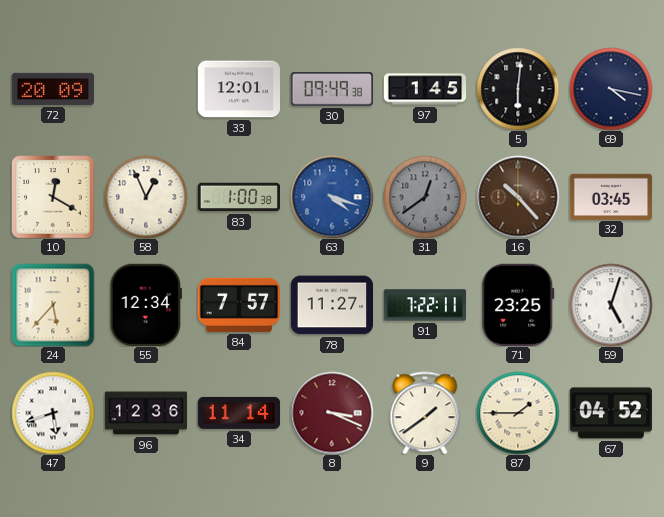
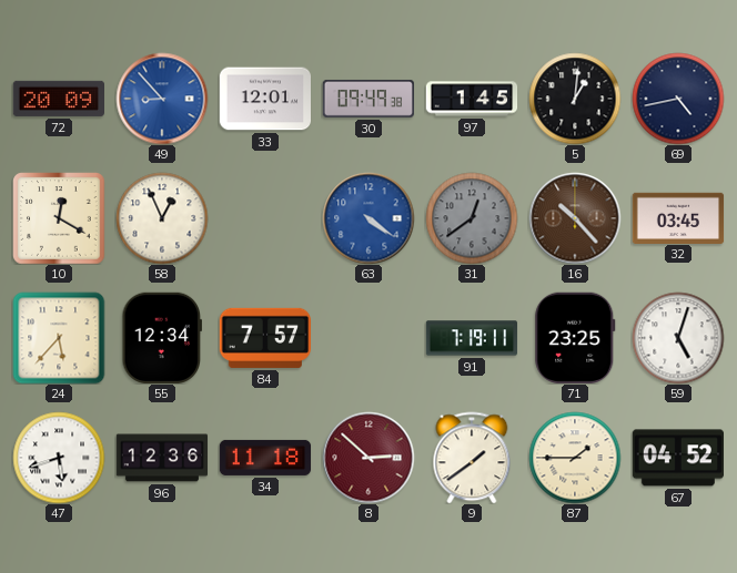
49: none -> 8:53
5: 6:01 -> 1:01
69: 4:17 -> 4:43
83: 1:00 -> none
63: 4:18 -> 4:21
78: 11:27 -> none
91: 7:22 -> 7:19
34: 11:14 -> 11:18
8: 3:19 -> 2:52
